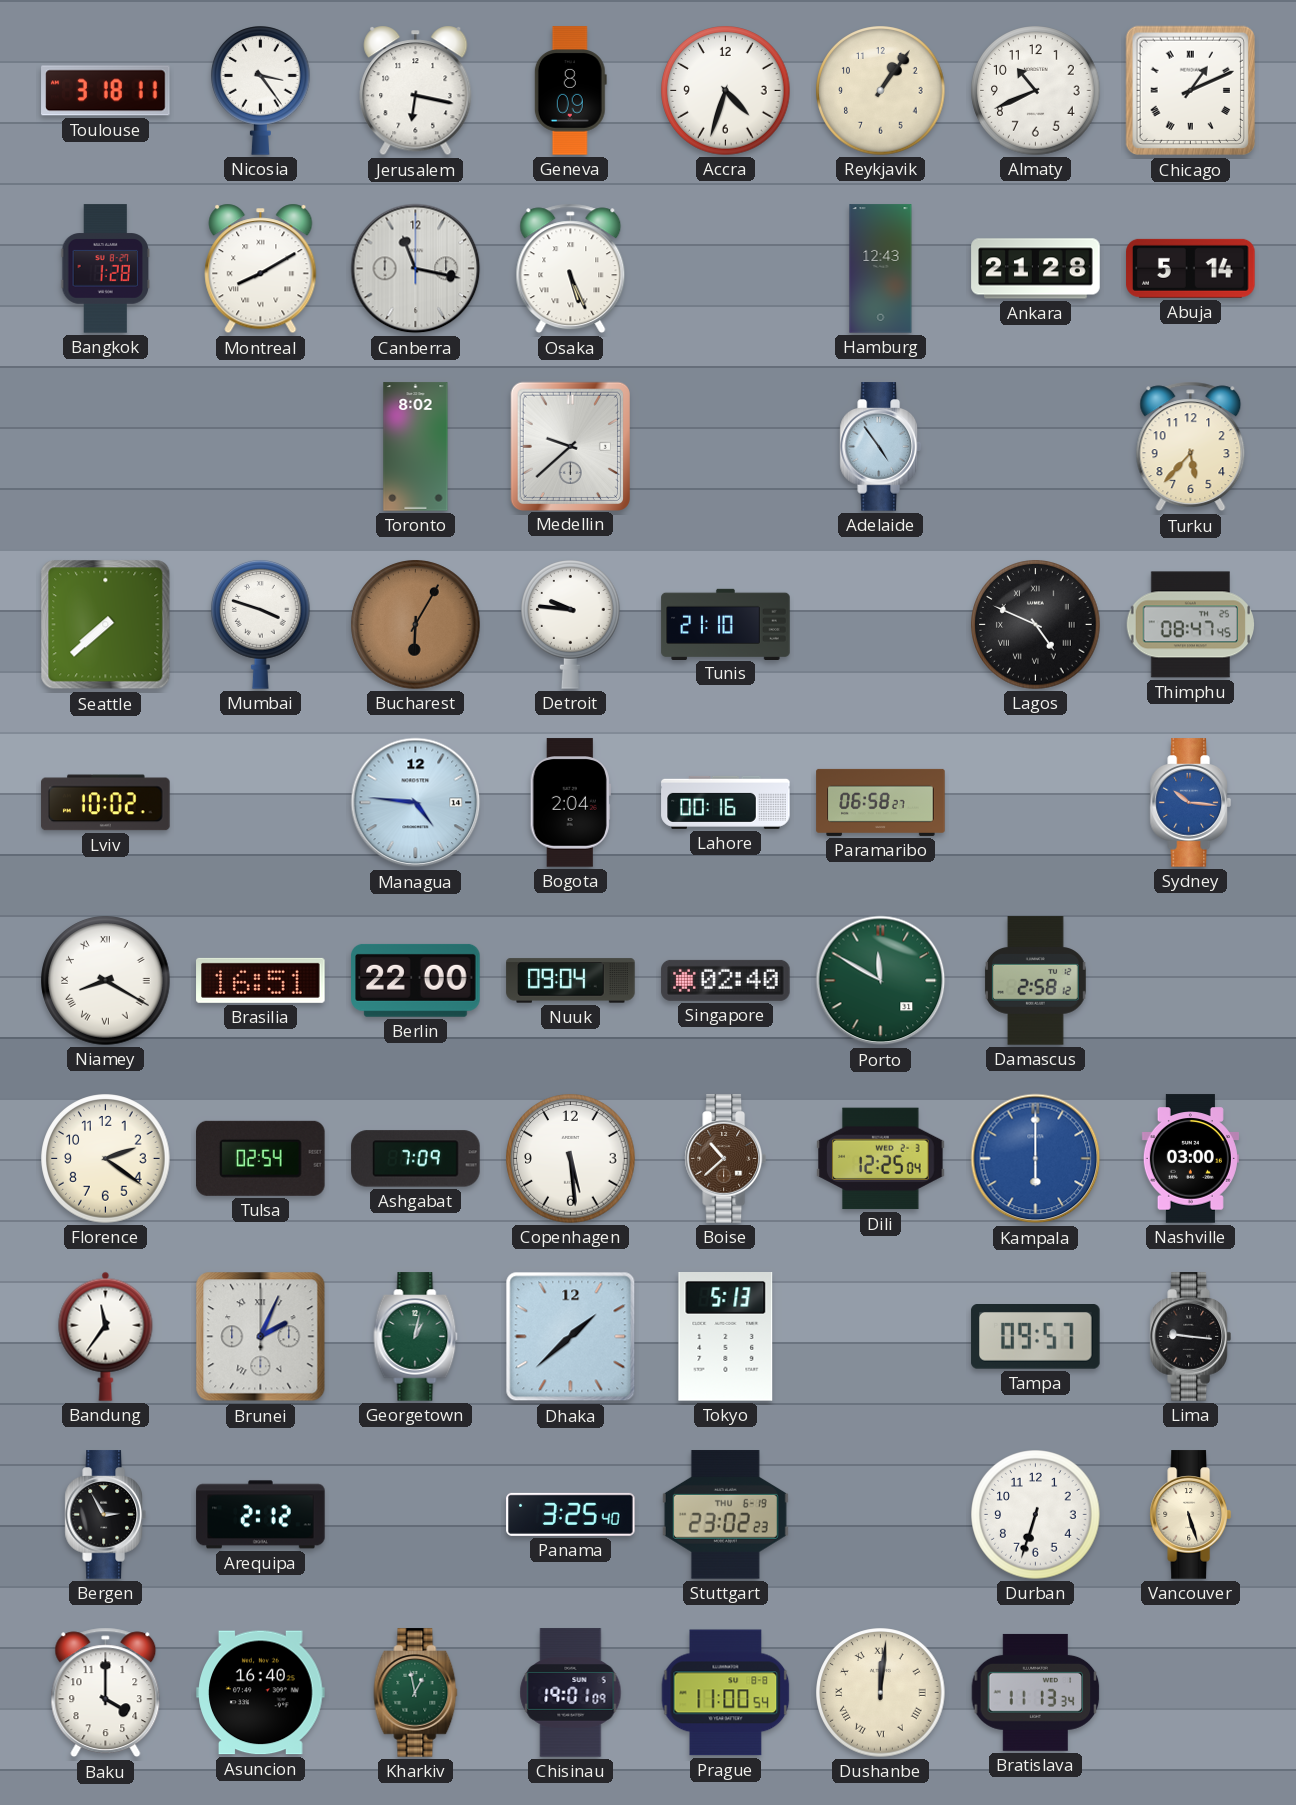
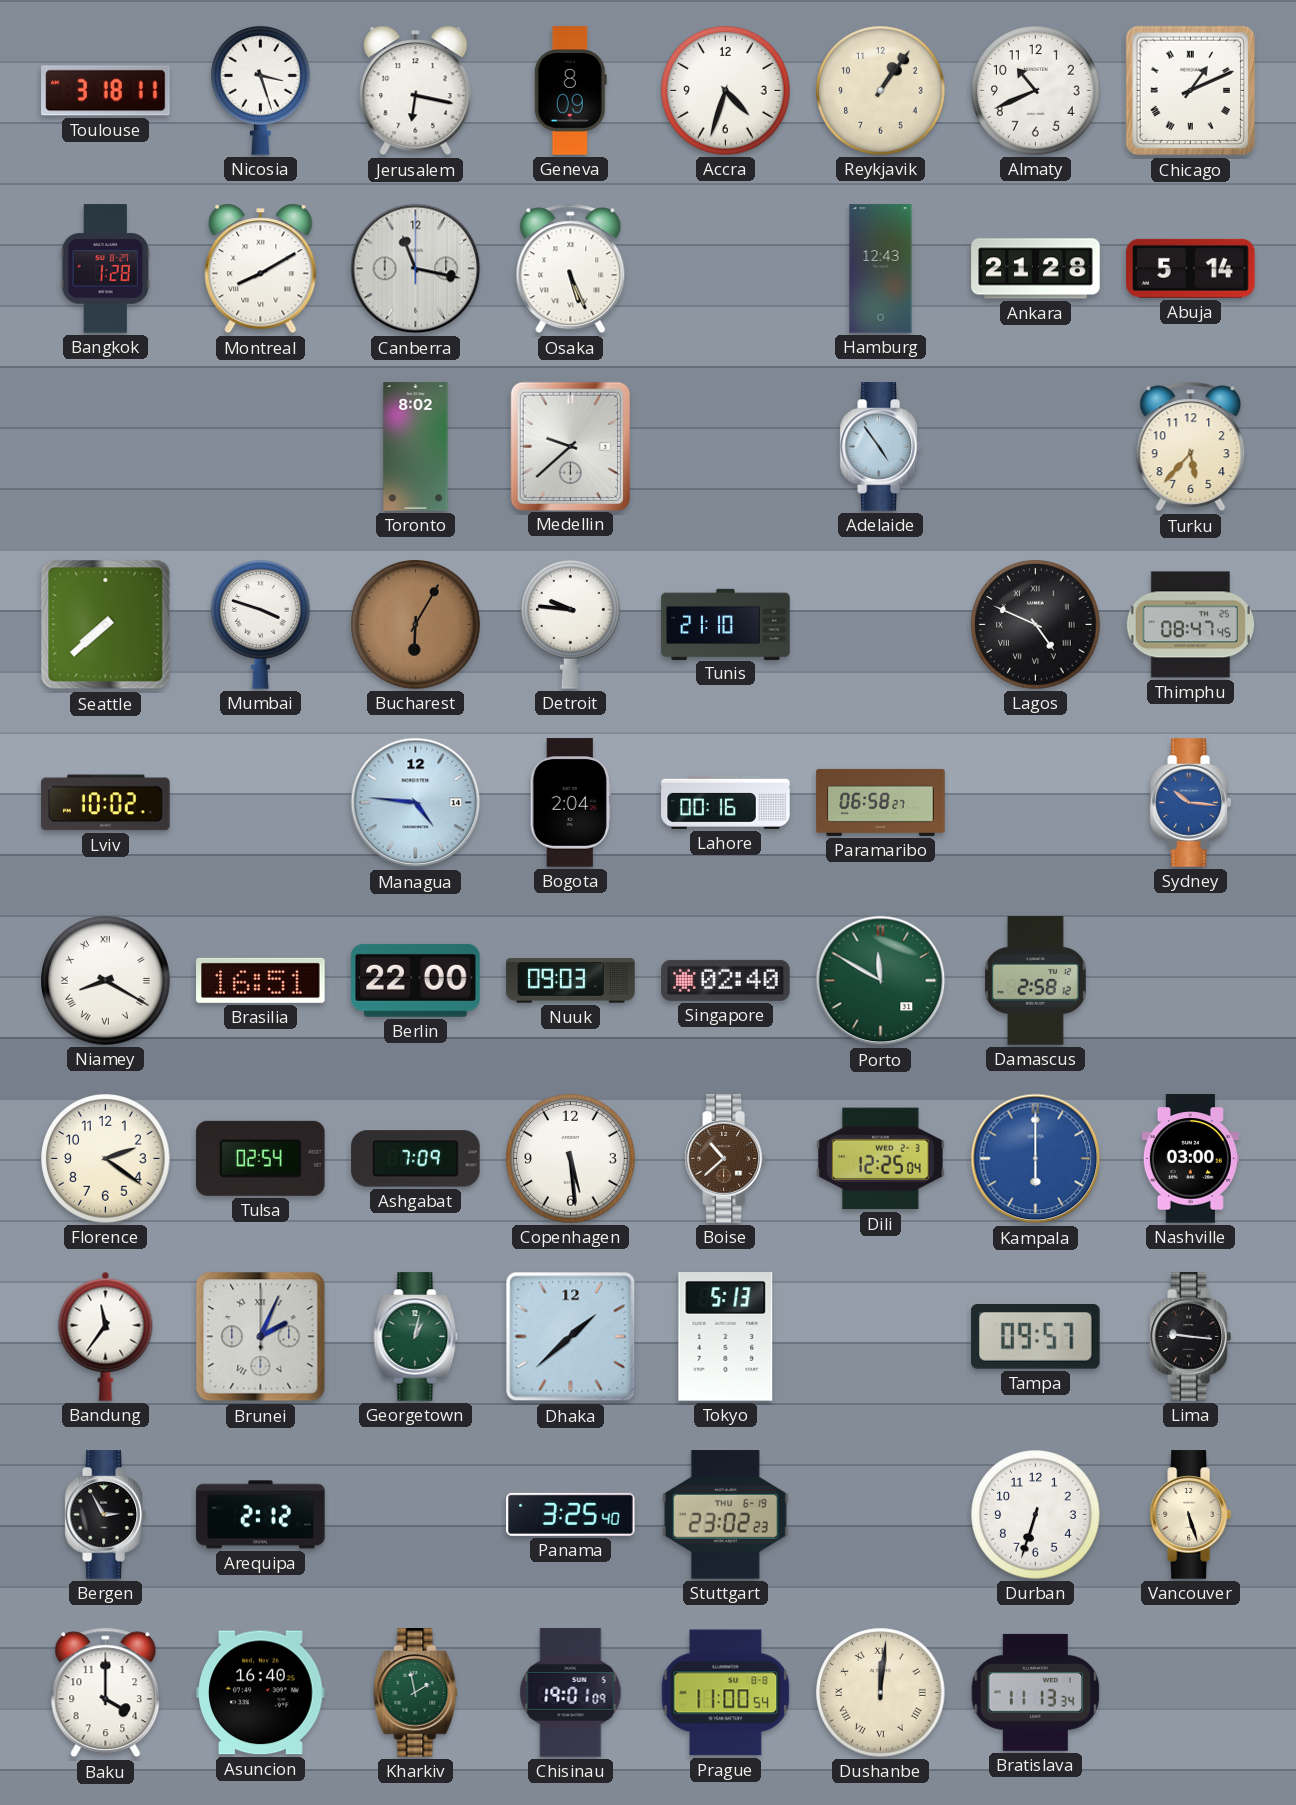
Nicosia: 3:24 -> 3:27
Nuuk: 09:04 -> 09:03
Kharkiv: 12:58 -> 1:58
